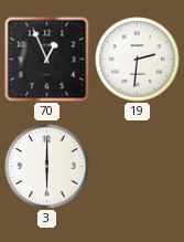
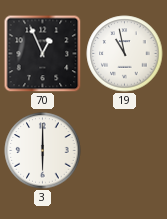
19: 2:31 -> 10:58
